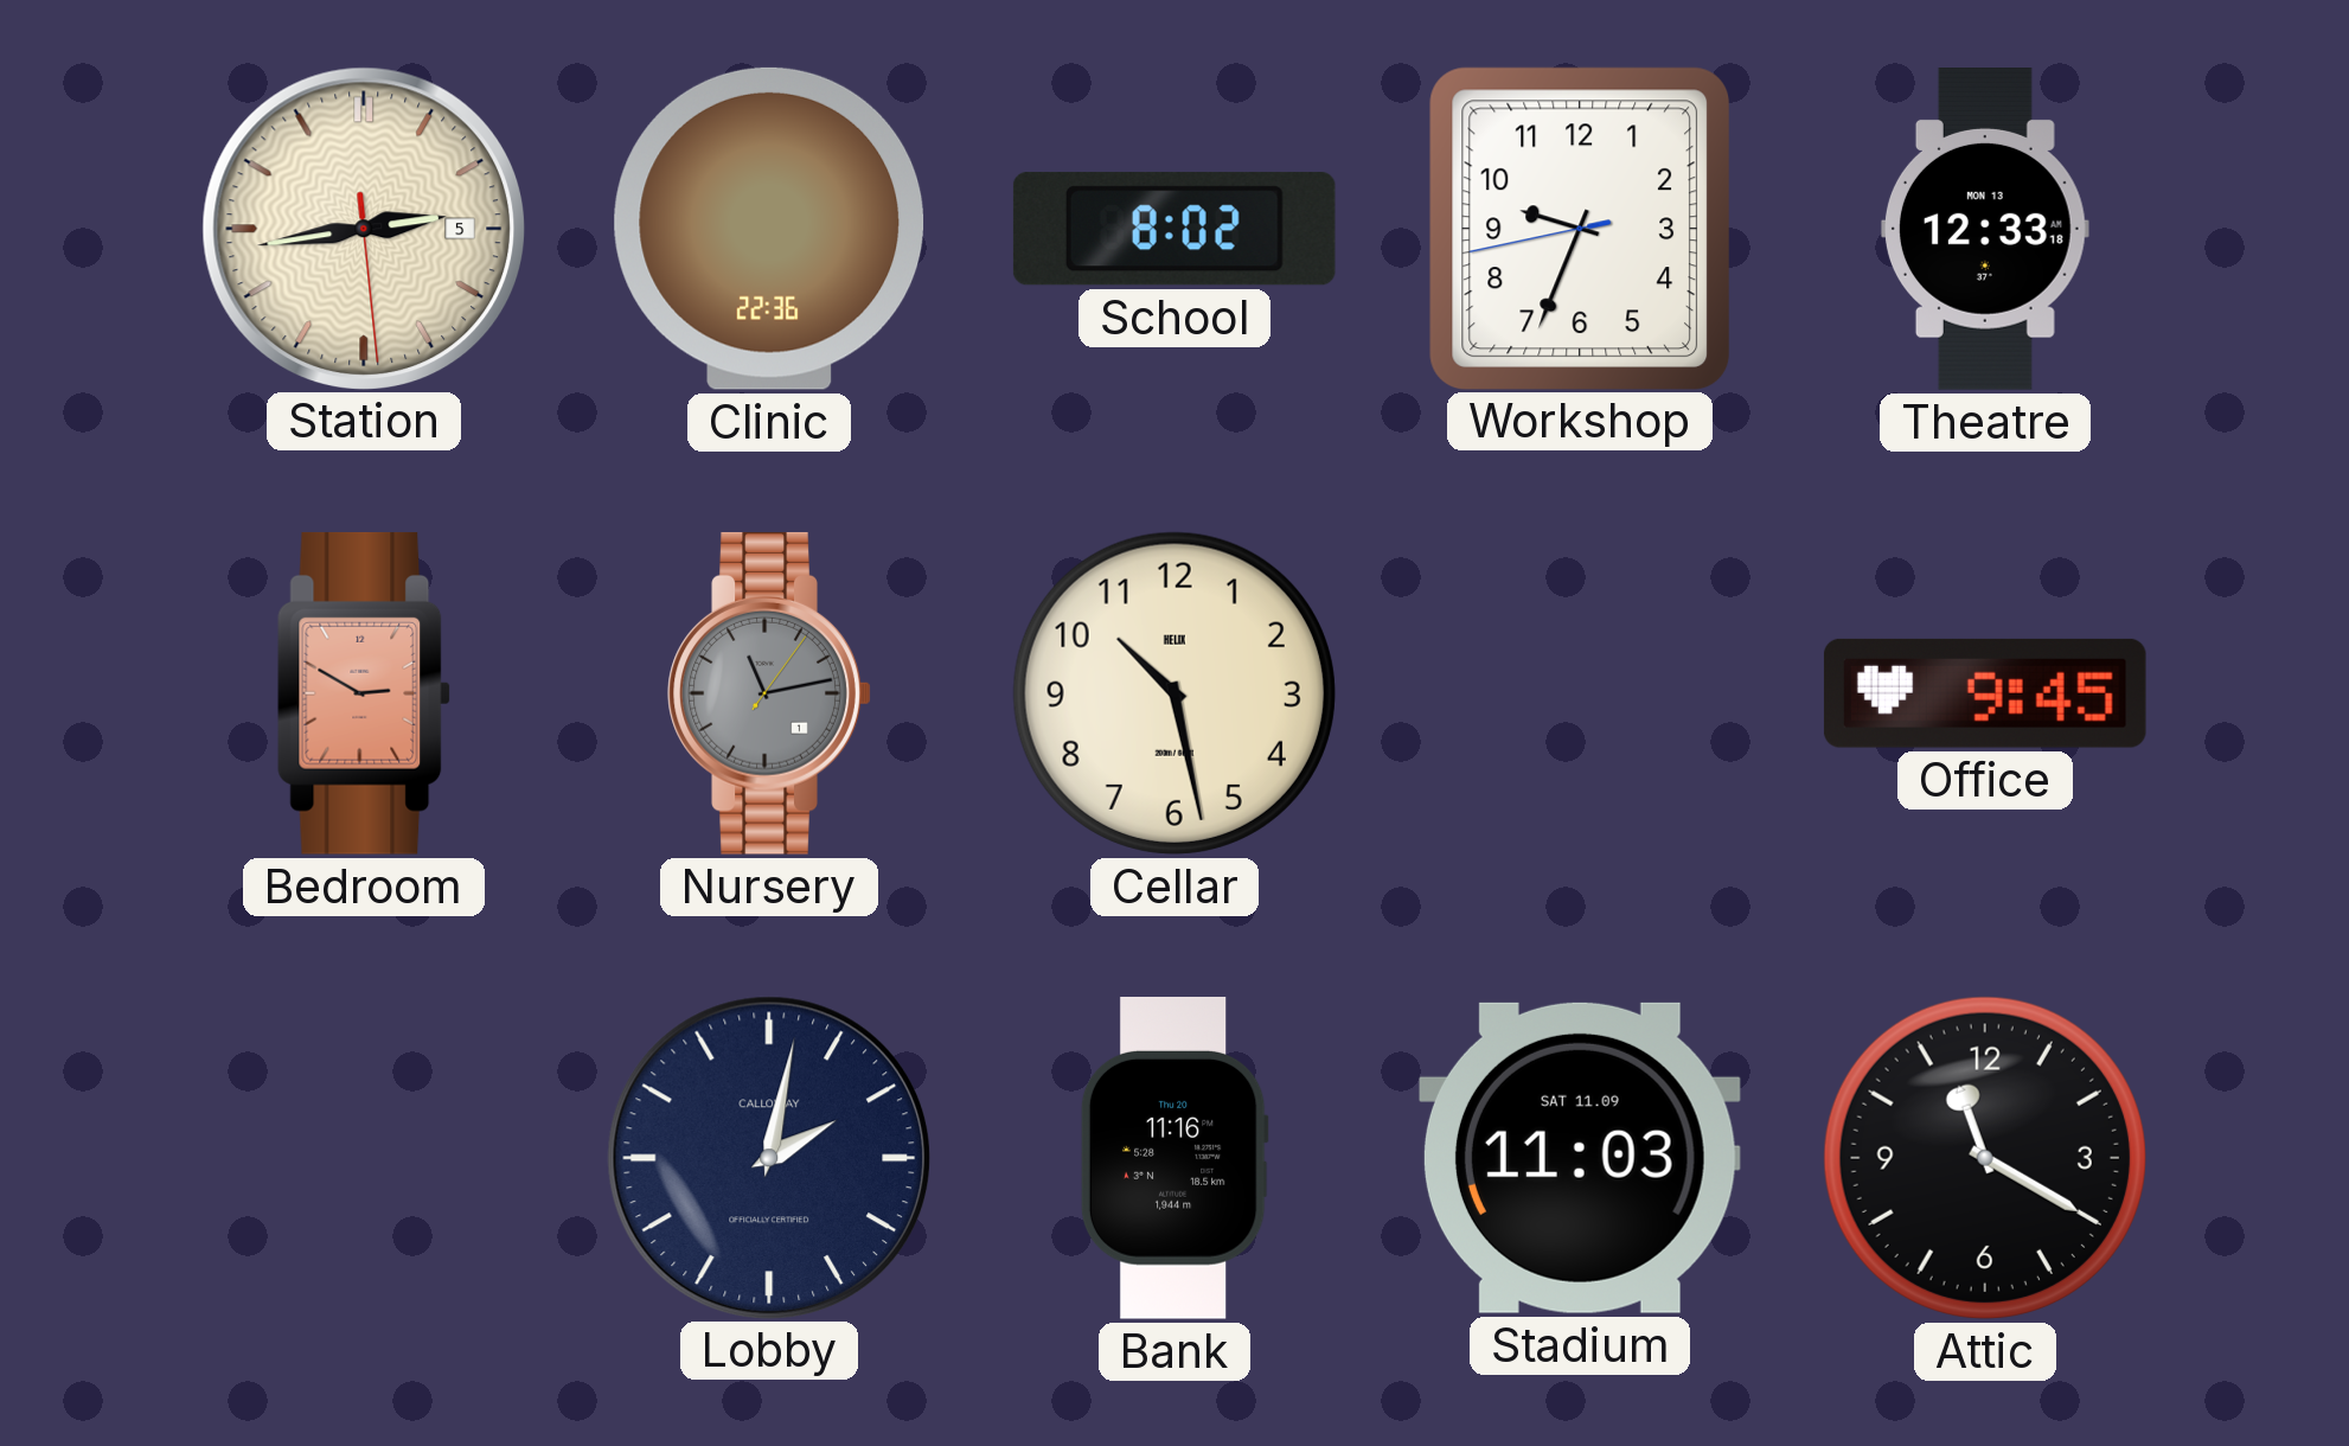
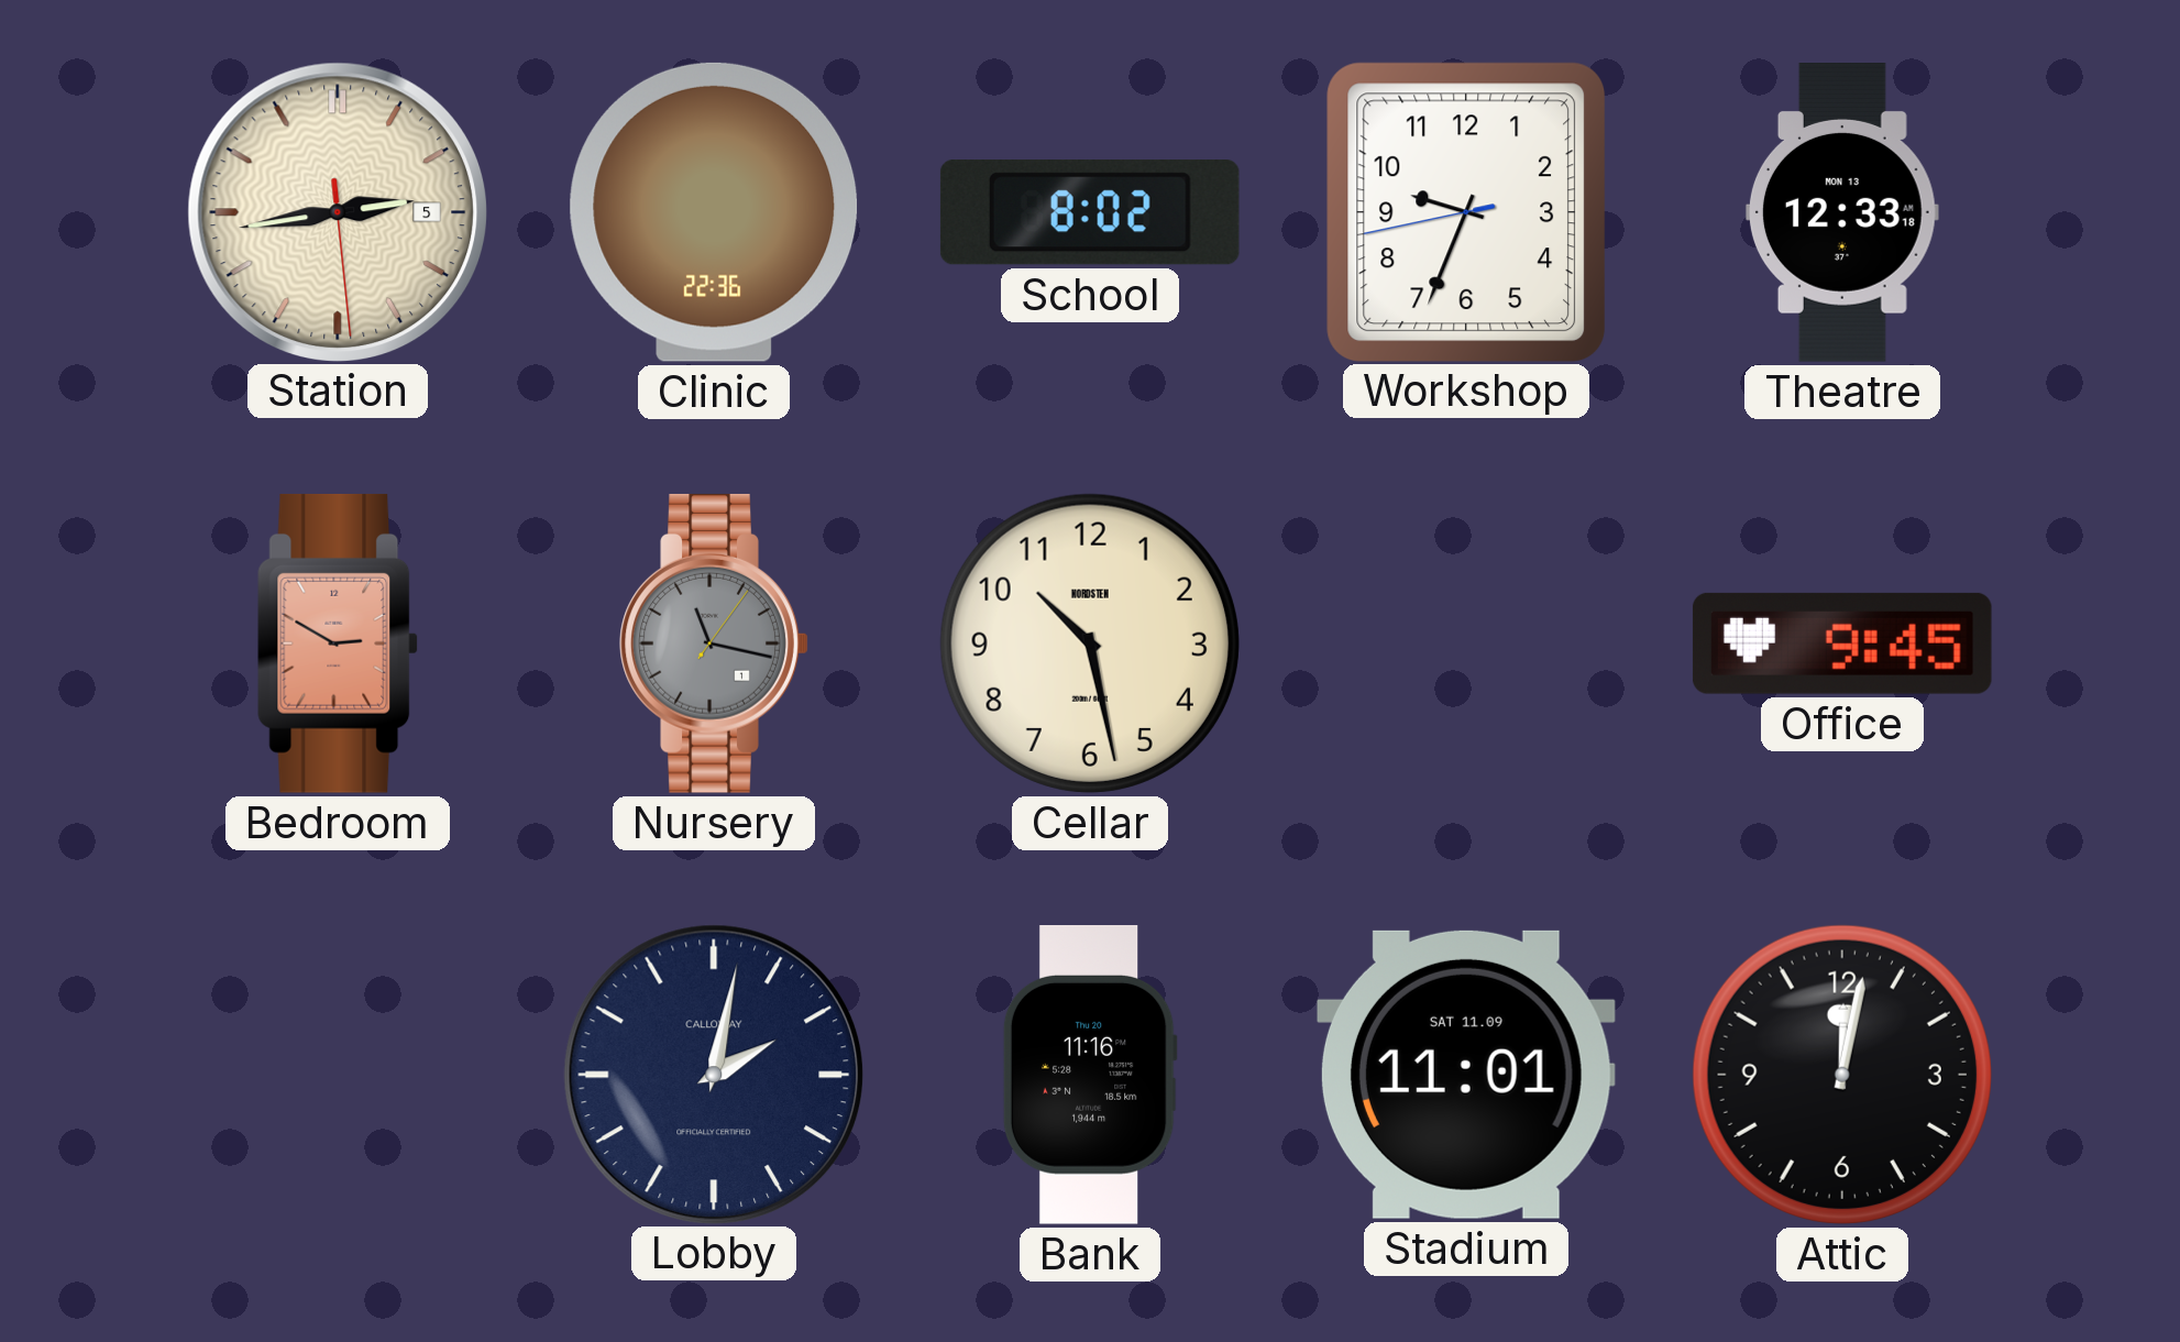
Nursery: 11:13 -> 11:17
Cellar brand: HELIX -> NORDSTEN
Stadium: 11:03 -> 11:01
Attic: 11:20 -> 12:02
